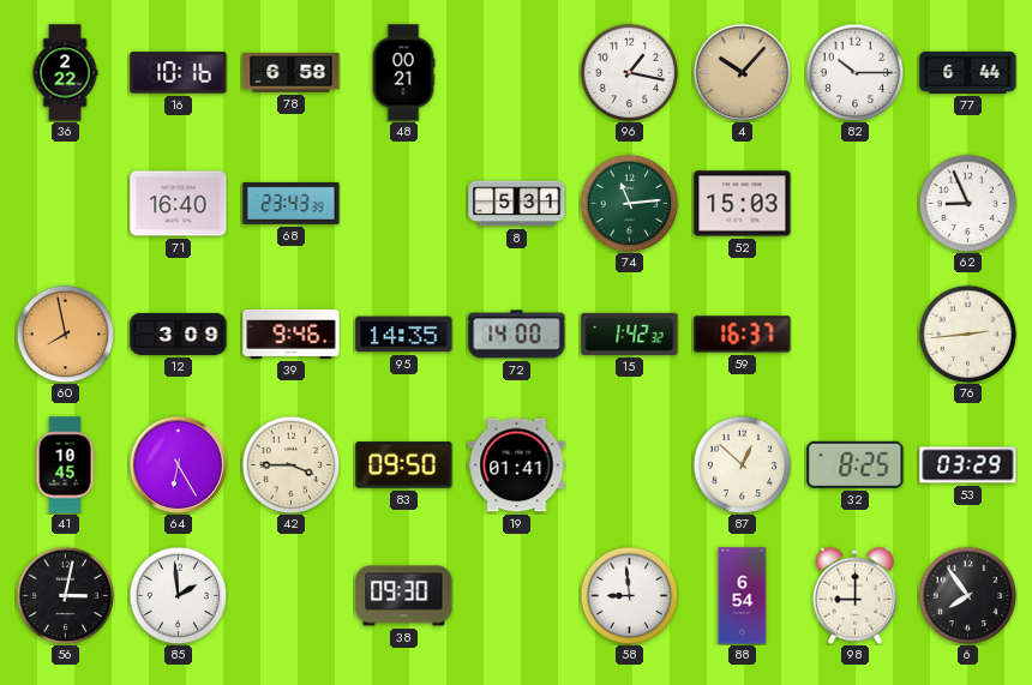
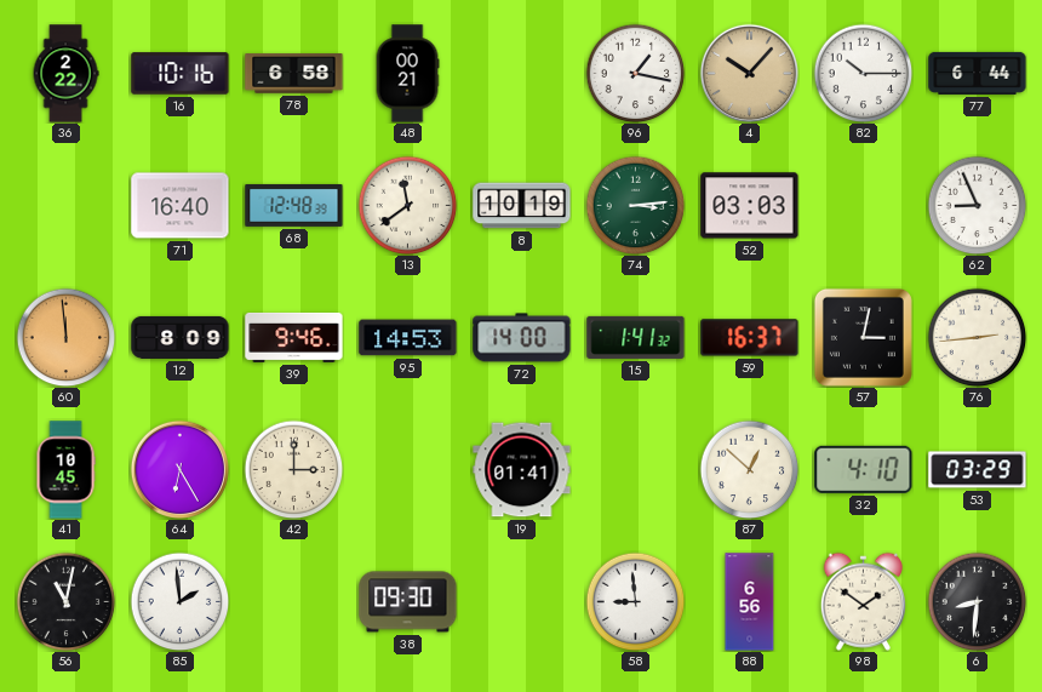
68: 23:43 -> 12:48
13: none -> 11:39
8: 5:31 -> 10:19
74: 11:14 -> 3:14
52: 15:03 -> 03:03
60: 7:58 -> 11:59
12: 3:09 -> 8:09
95: 14:35 -> 14:53
15: 1:42 -> 1:41
57: none -> 3:02
42: 3:45 -> 3:00
83: 09:50 -> none
32: 8:25 -> 4:10
56: 3:02 -> 11:02
88: 6:54 -> 6:56
98: 9:00 -> 1:51
6: 7:54 -> 8:31
